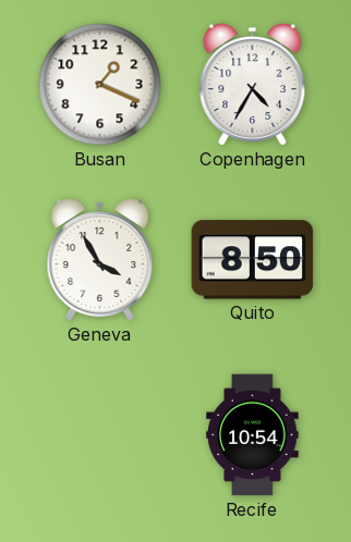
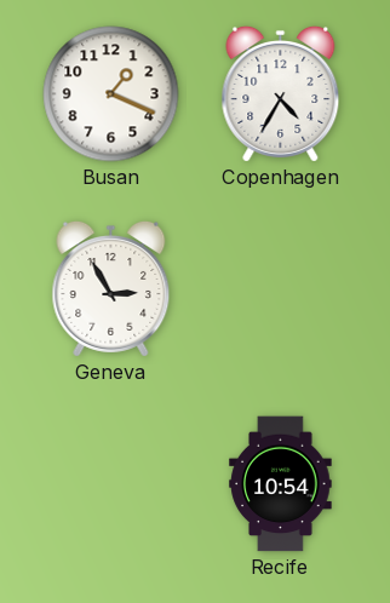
Geneva: 3:55 -> 2:55
Quito: 8:50 -> none
